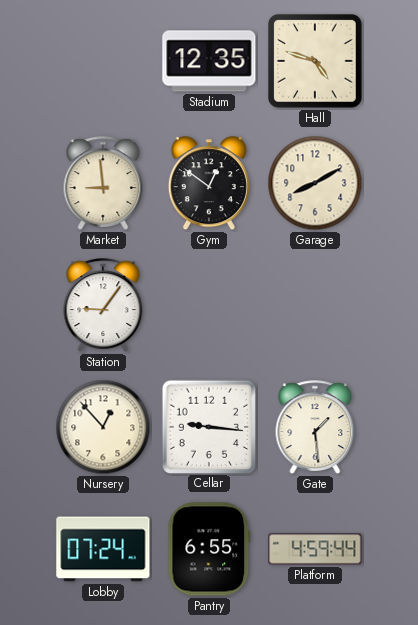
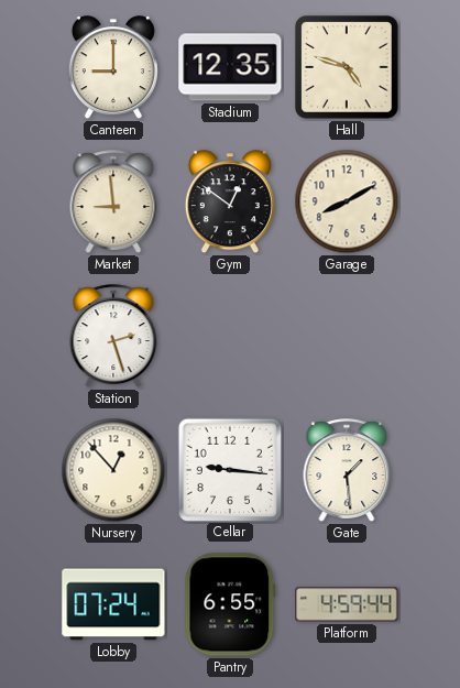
Canteen: none -> 9:00
Station: 9:06 -> 2:27
